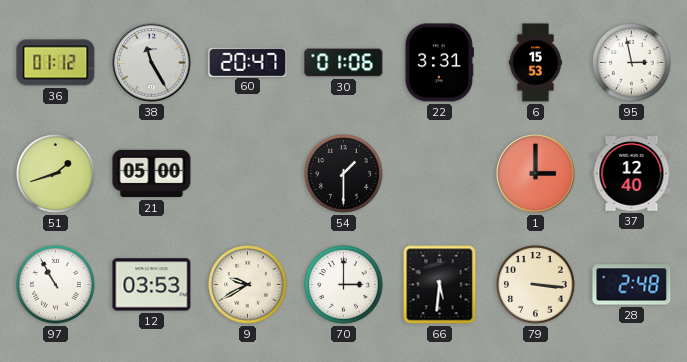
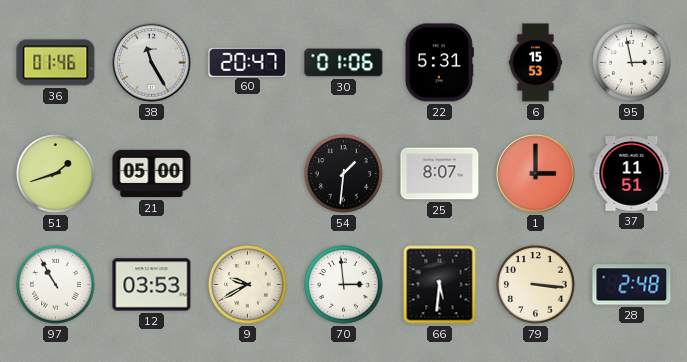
36: 01:12 -> 01:46
22: 3:31 -> 5:31
54: 1:30 -> 1:31
25: none -> 8:07
37: 12:40 -> 11:51
70: 3:00 -> 2:59
